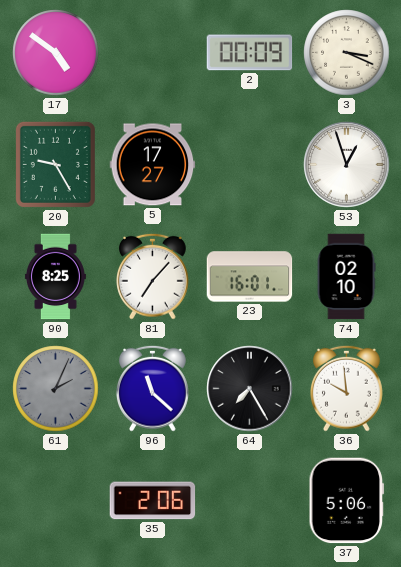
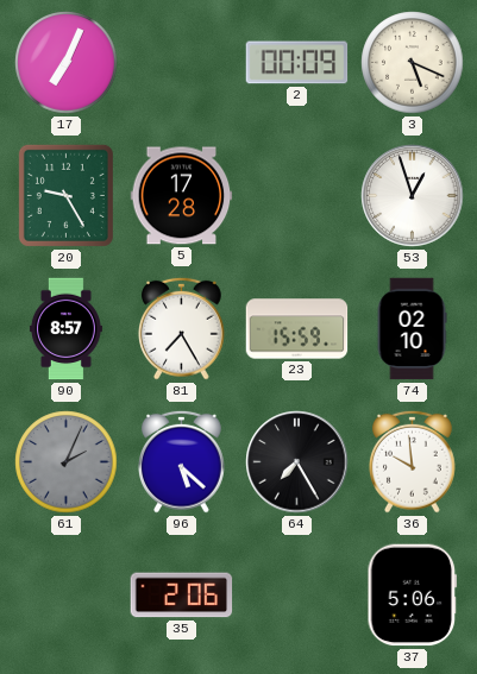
17: 4:51 -> 7:04
3: 3:19 -> 5:19
5: 17:27 -> 17:28
90: 8:25 -> 8:57
81: 7:07 -> 7:25
23: 16:01 -> 15:59
96: 11:22 -> 5:22
